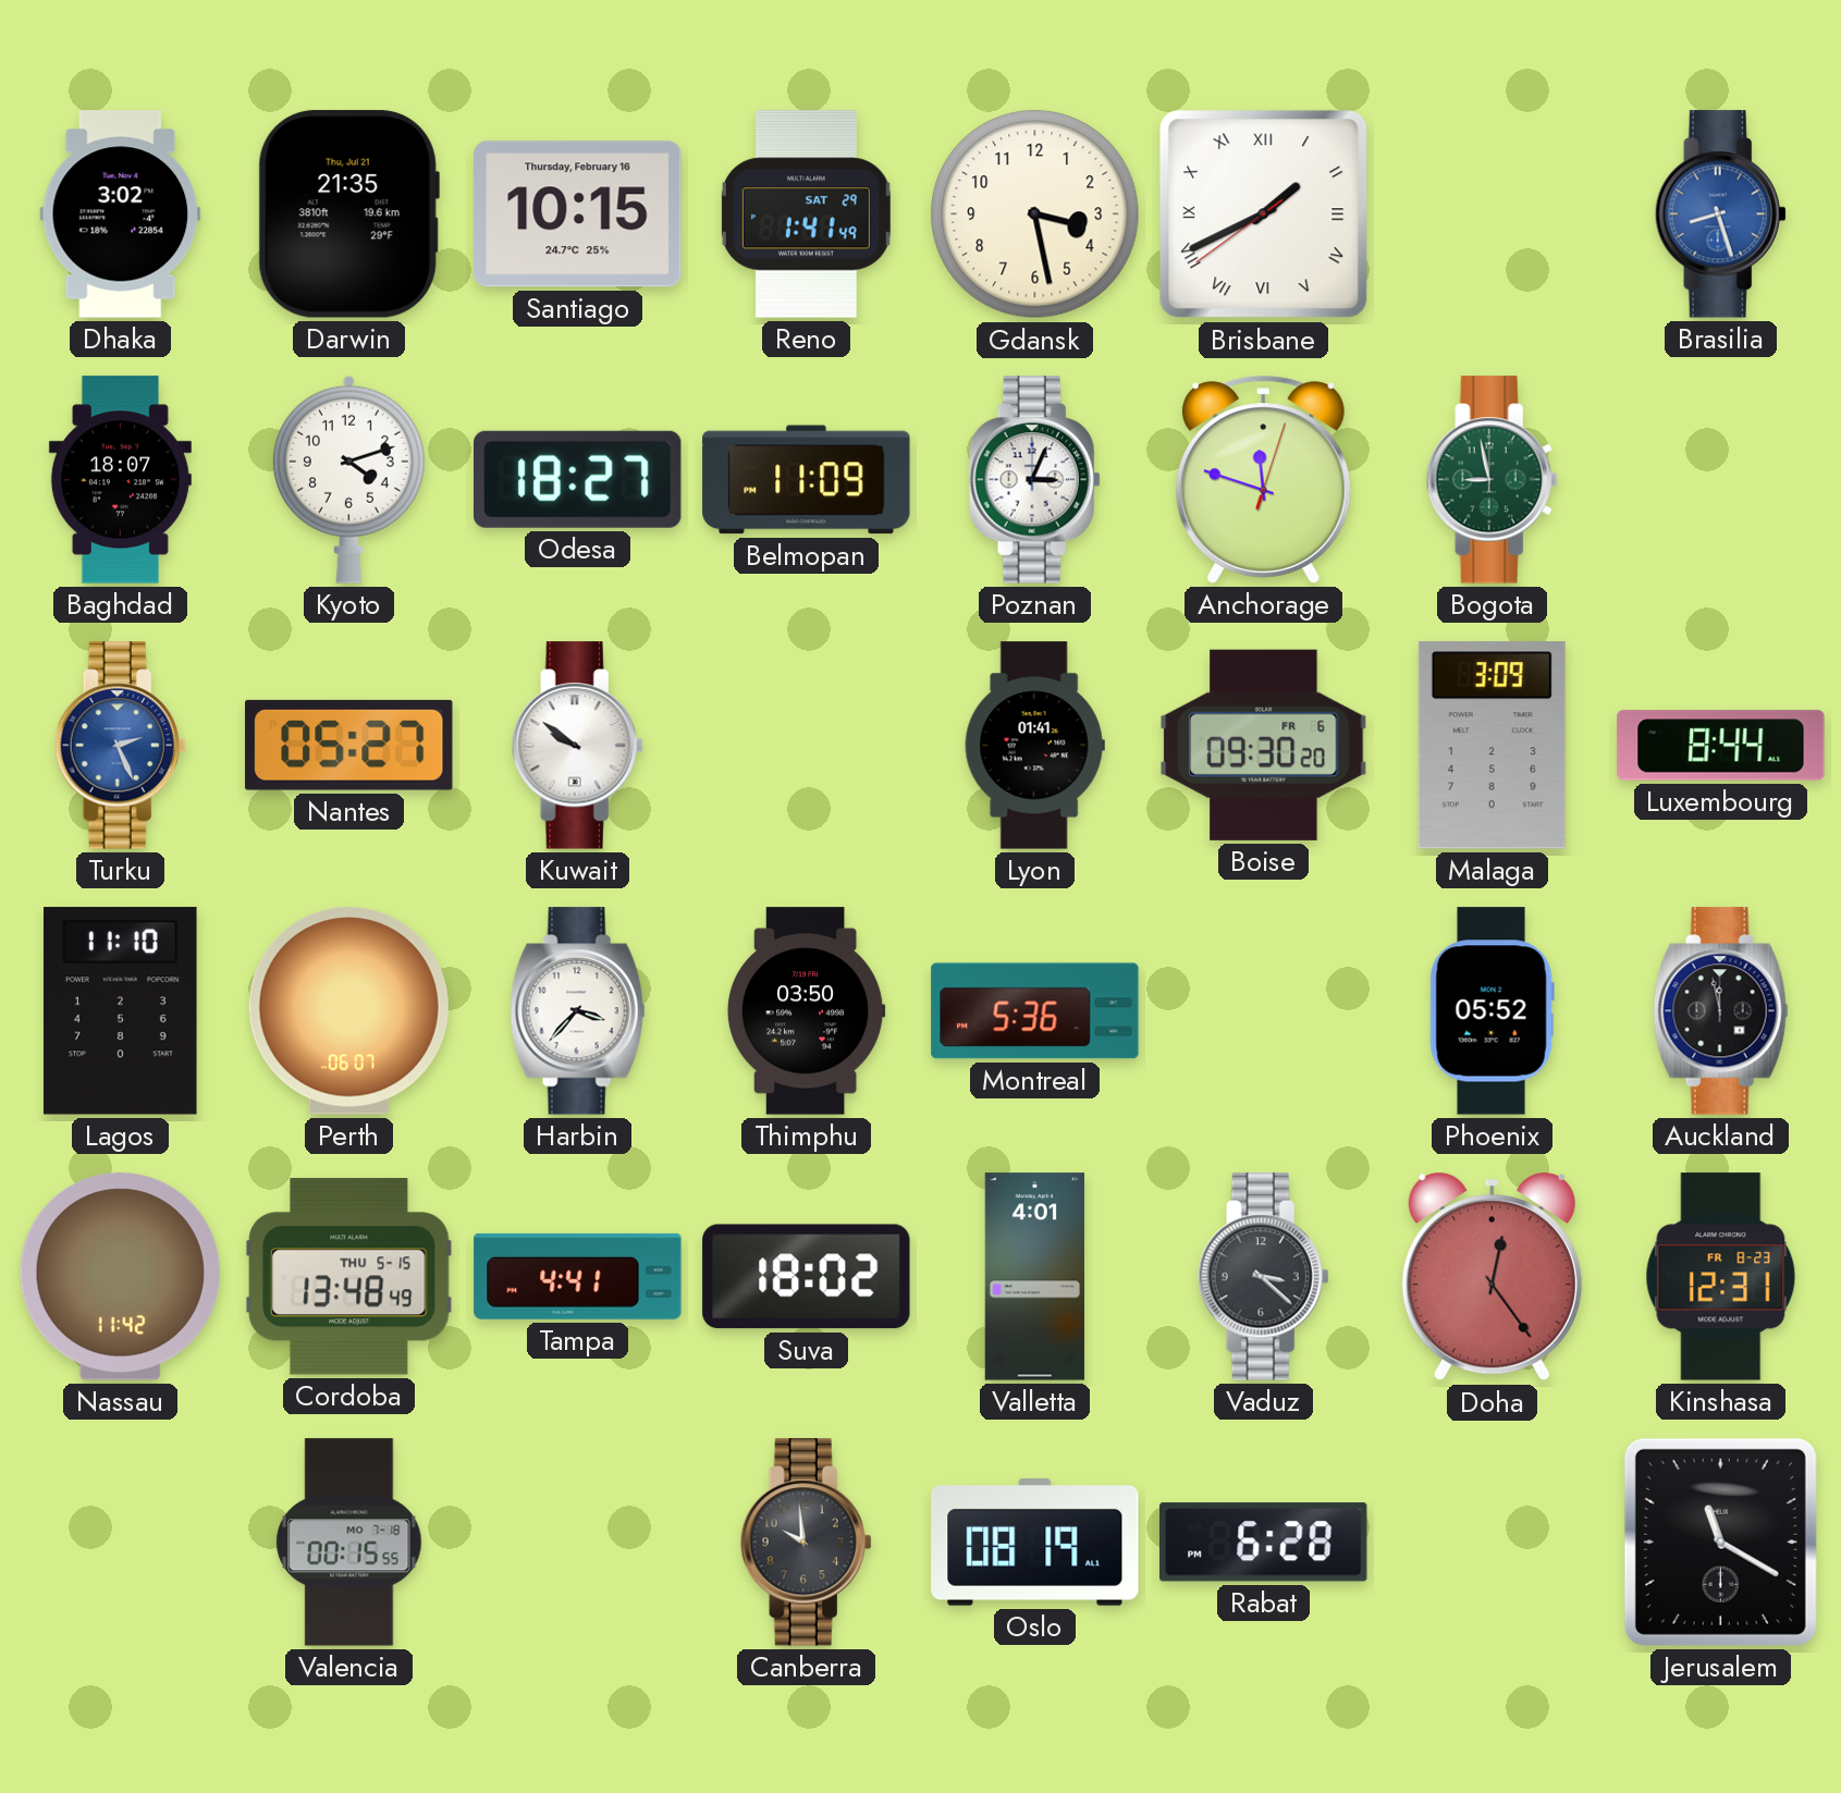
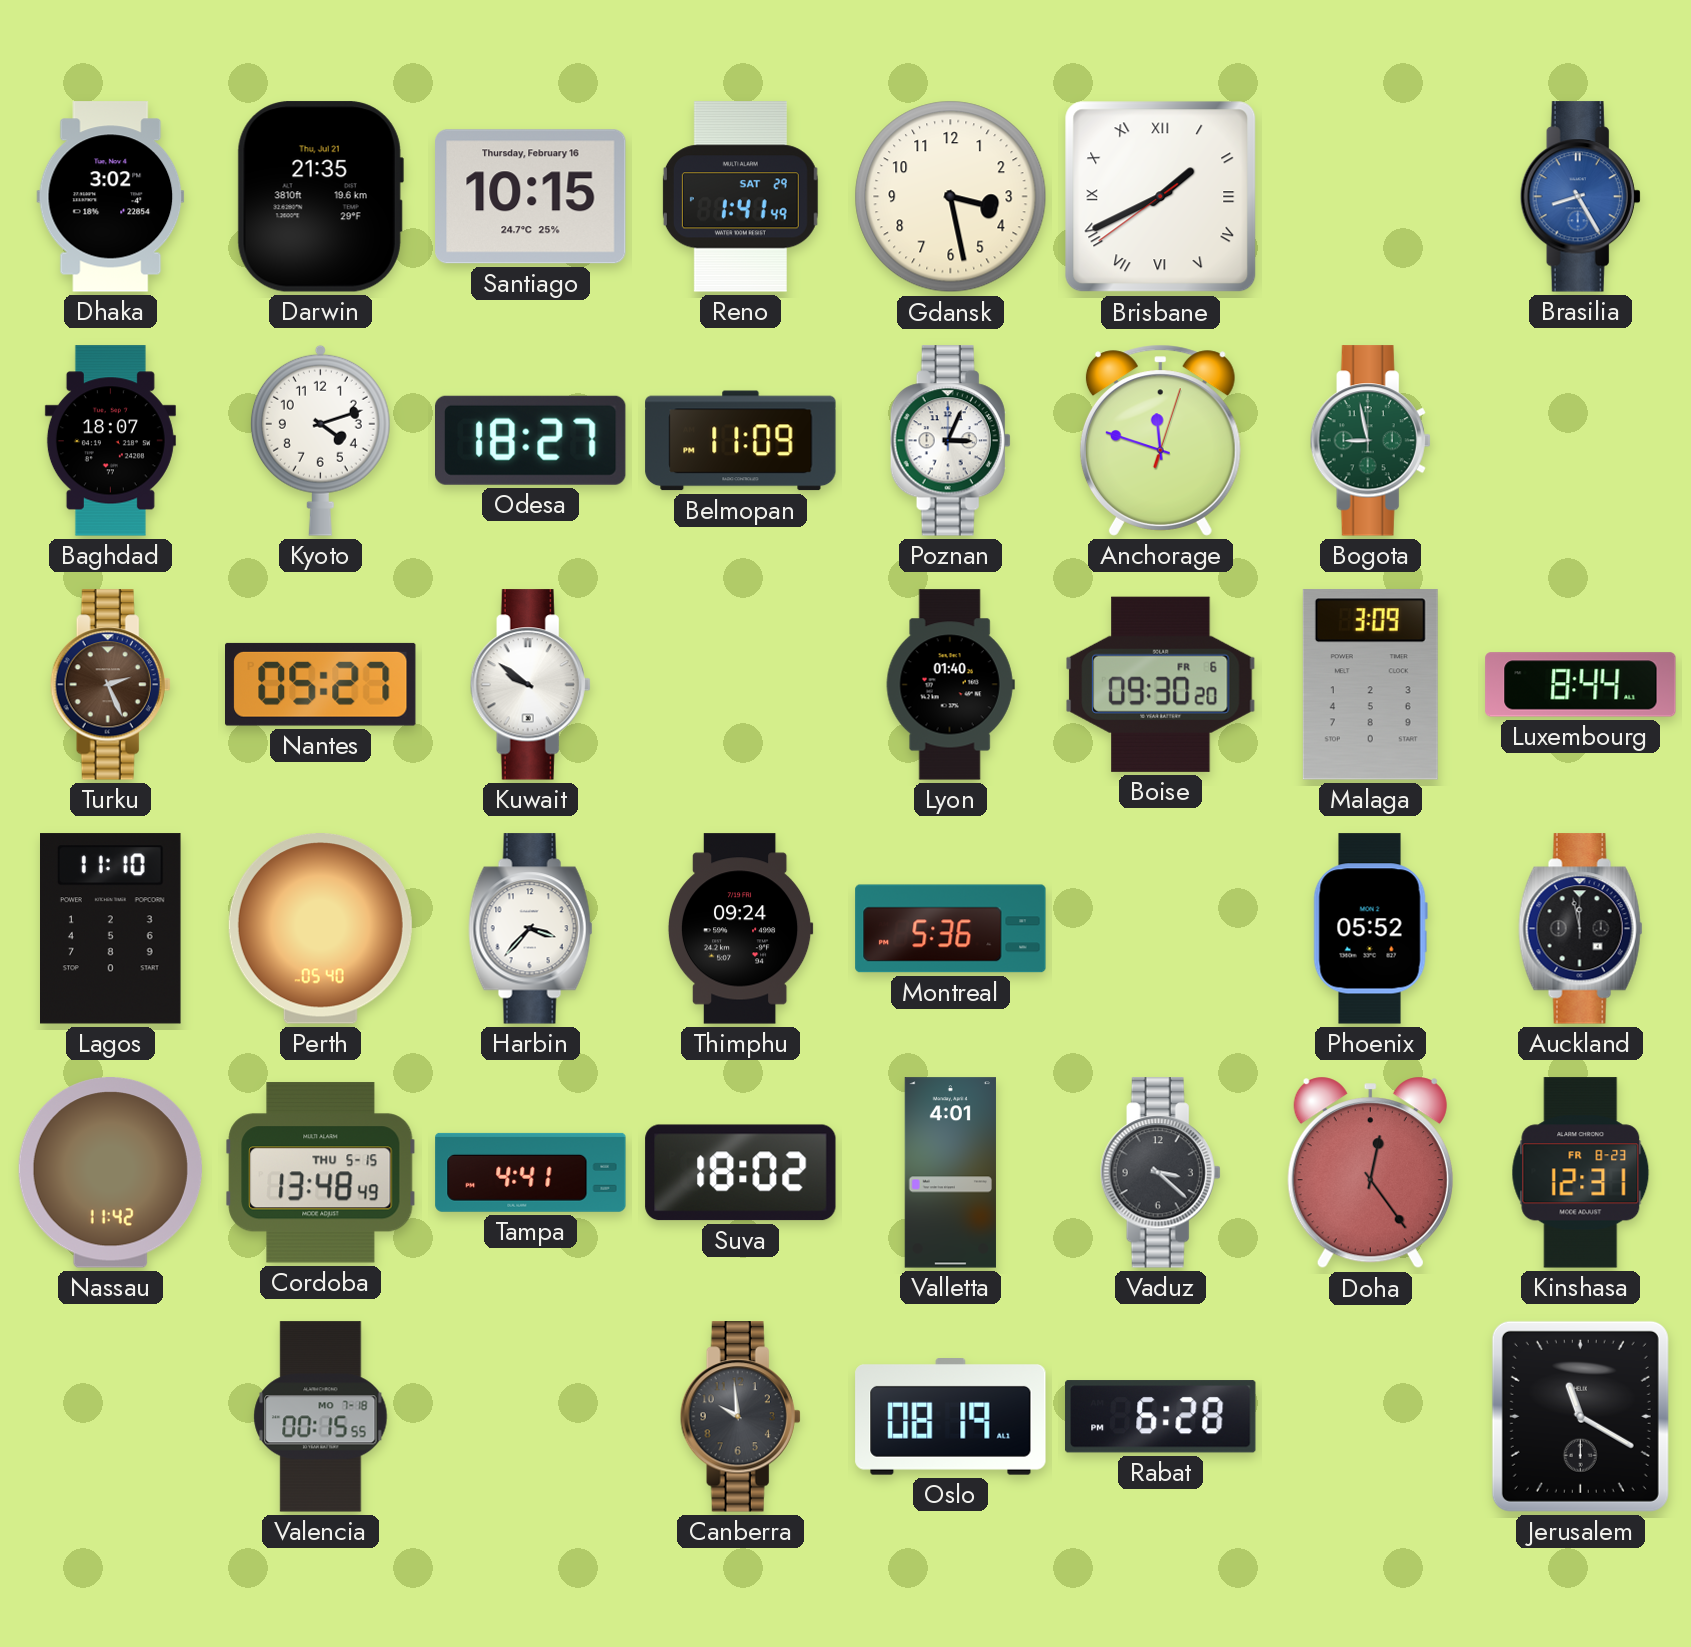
Brasilia: 8:27 -> 8:25
Turku dial: blue -> brown
Lyon: 01:41 -> 01:40
Perth: 06:07 -> 05:40
Thimphu: 03:50 -> 09:24
